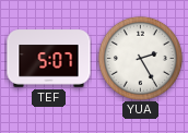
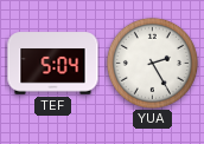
TEF: 5:07 -> 5:04
